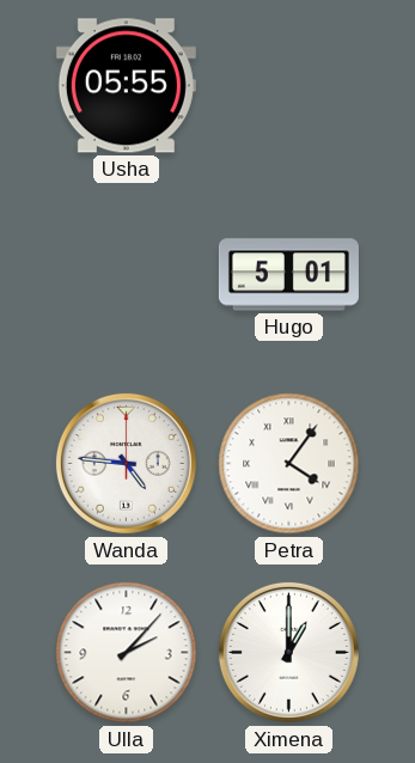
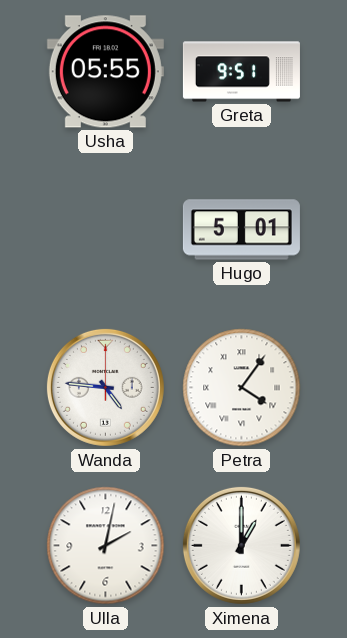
Greta: none -> 9:51
Ulla: 2:07 -> 2:02
